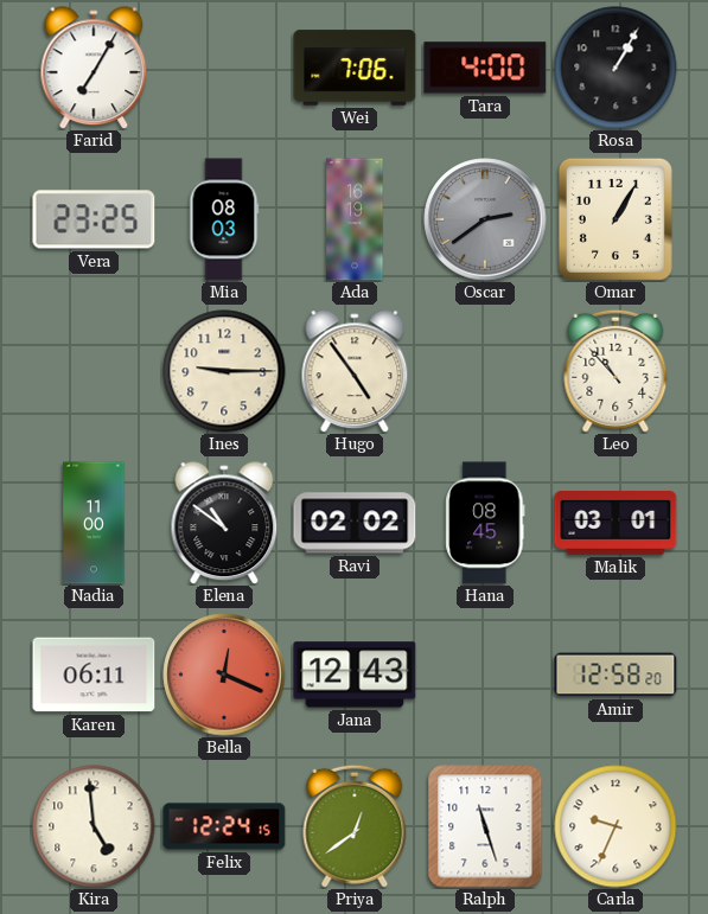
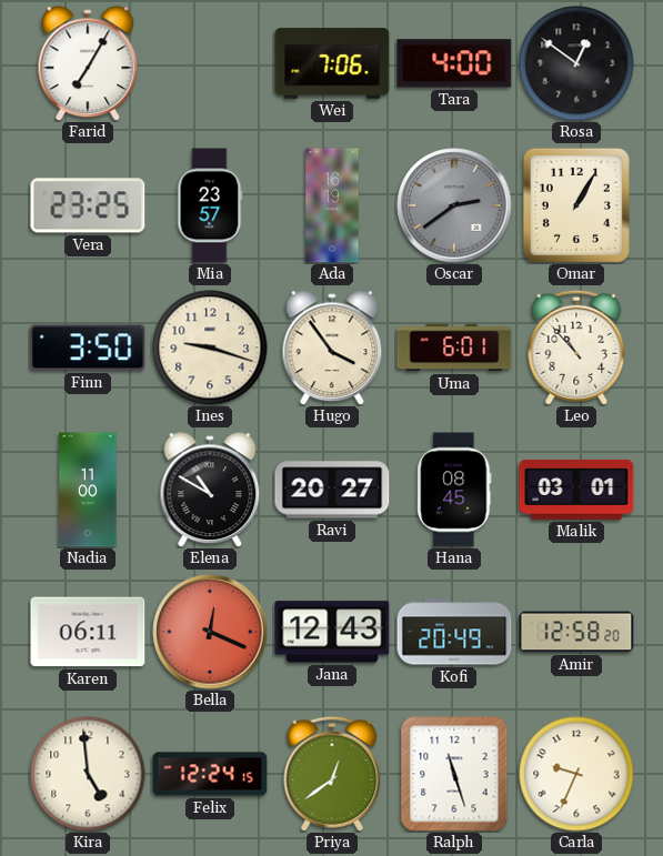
Rosa: 1:05 -> 12:51
Mia: 08:03 -> 23:57
Finn: none -> 3:50
Ines: 9:15 -> 9:18
Hugo: 4:54 -> 3:54
Uma: none -> 6:01
Elena: 10:51 -> 10:50
Ravi: 02:02 -> 20:27
Kofi: none -> 20:49
